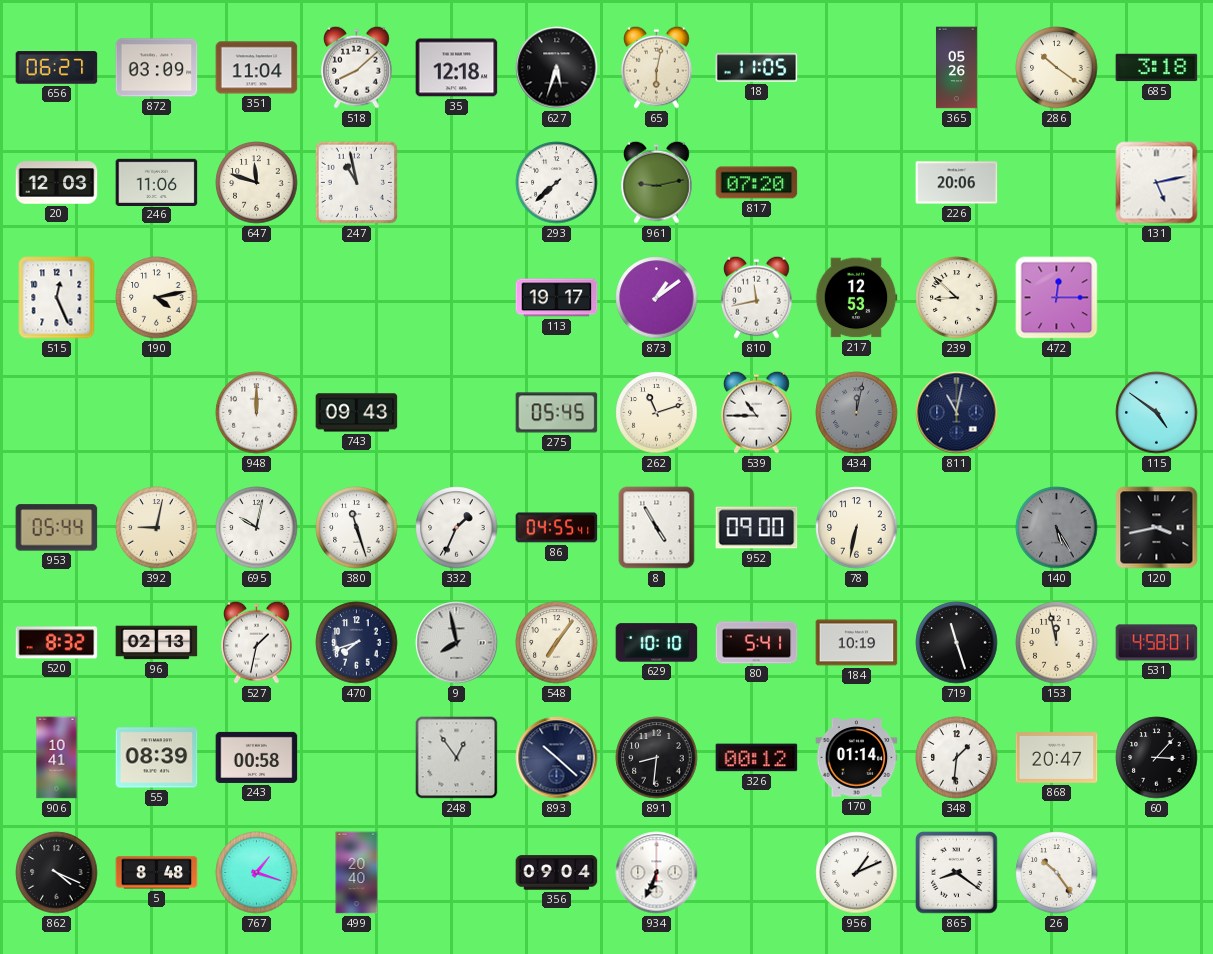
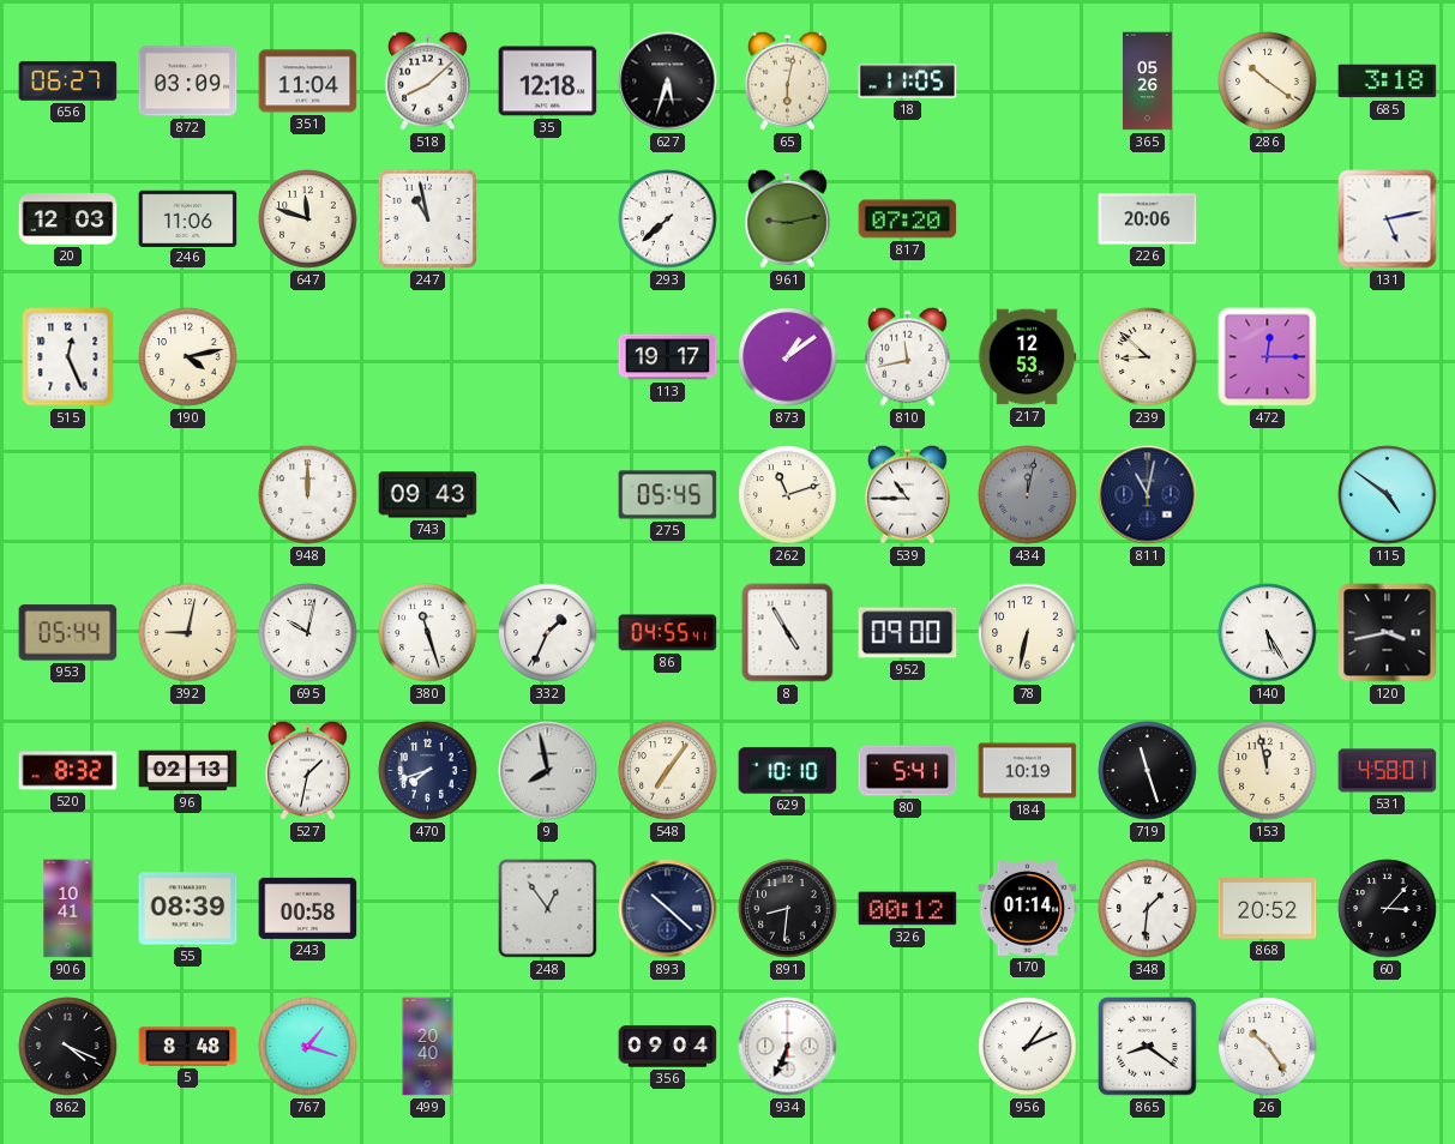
140 dial: grey -> white
868: 20:47 -> 20:52
